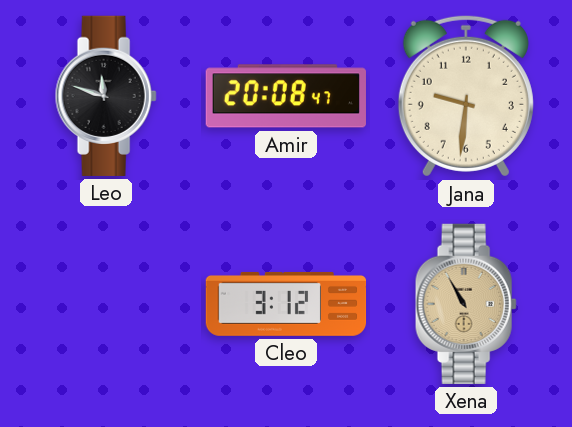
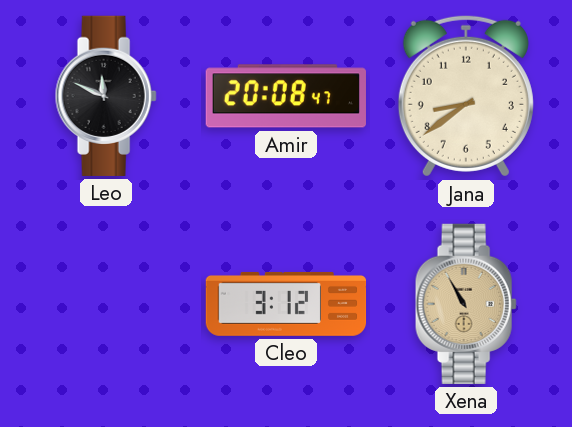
Leo: 11:48 -> 11:49
Jana: 9:31 -> 8:39
